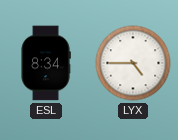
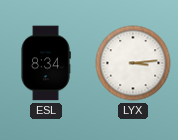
LYX: 4:45 -> 3:14
